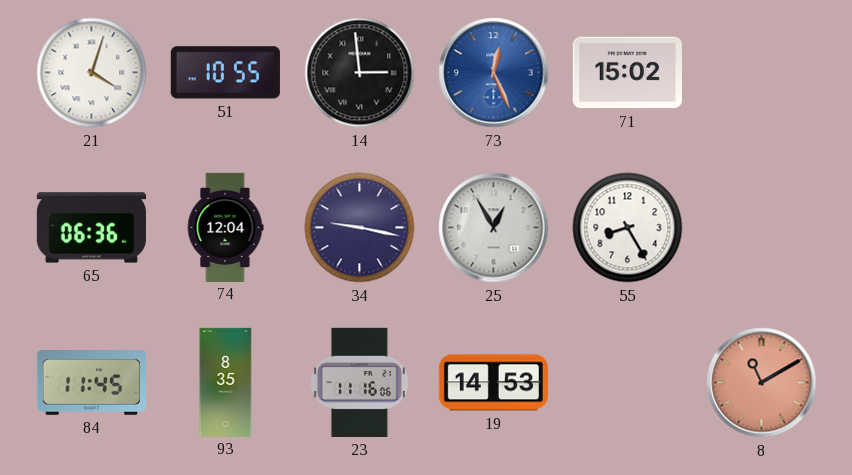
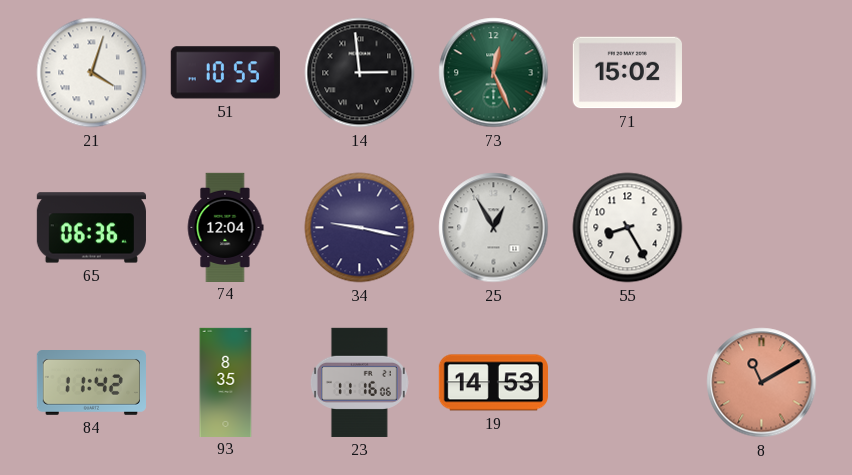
73 dial: blue -> green
84: 11:45 -> 11:42
